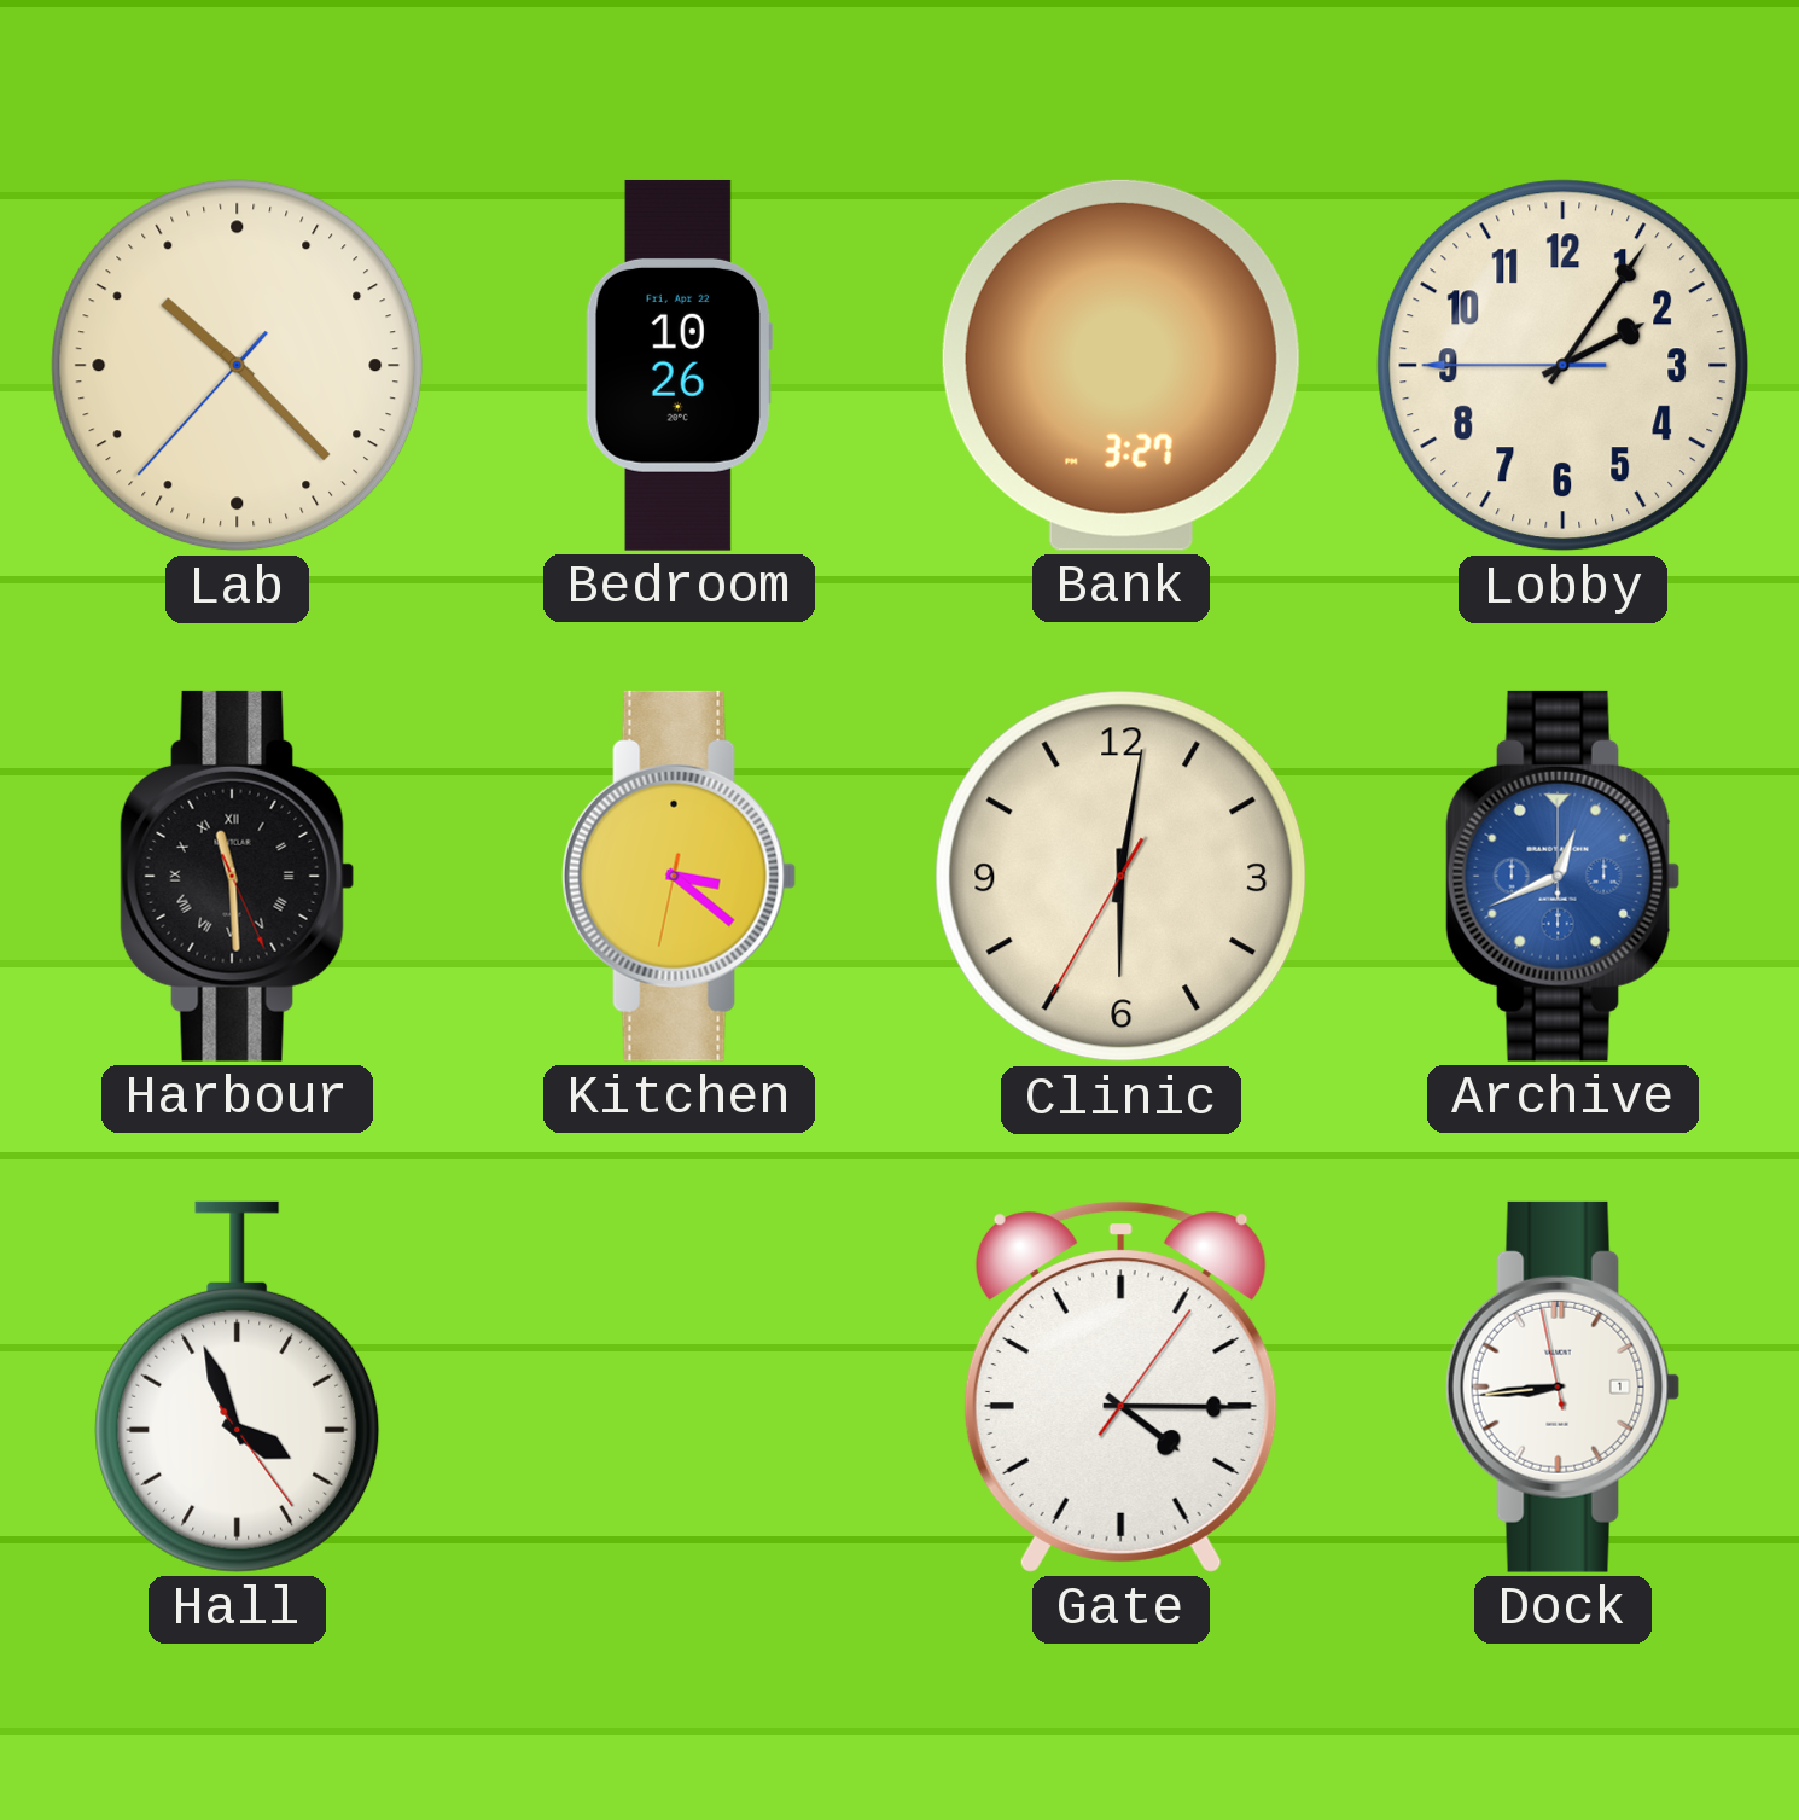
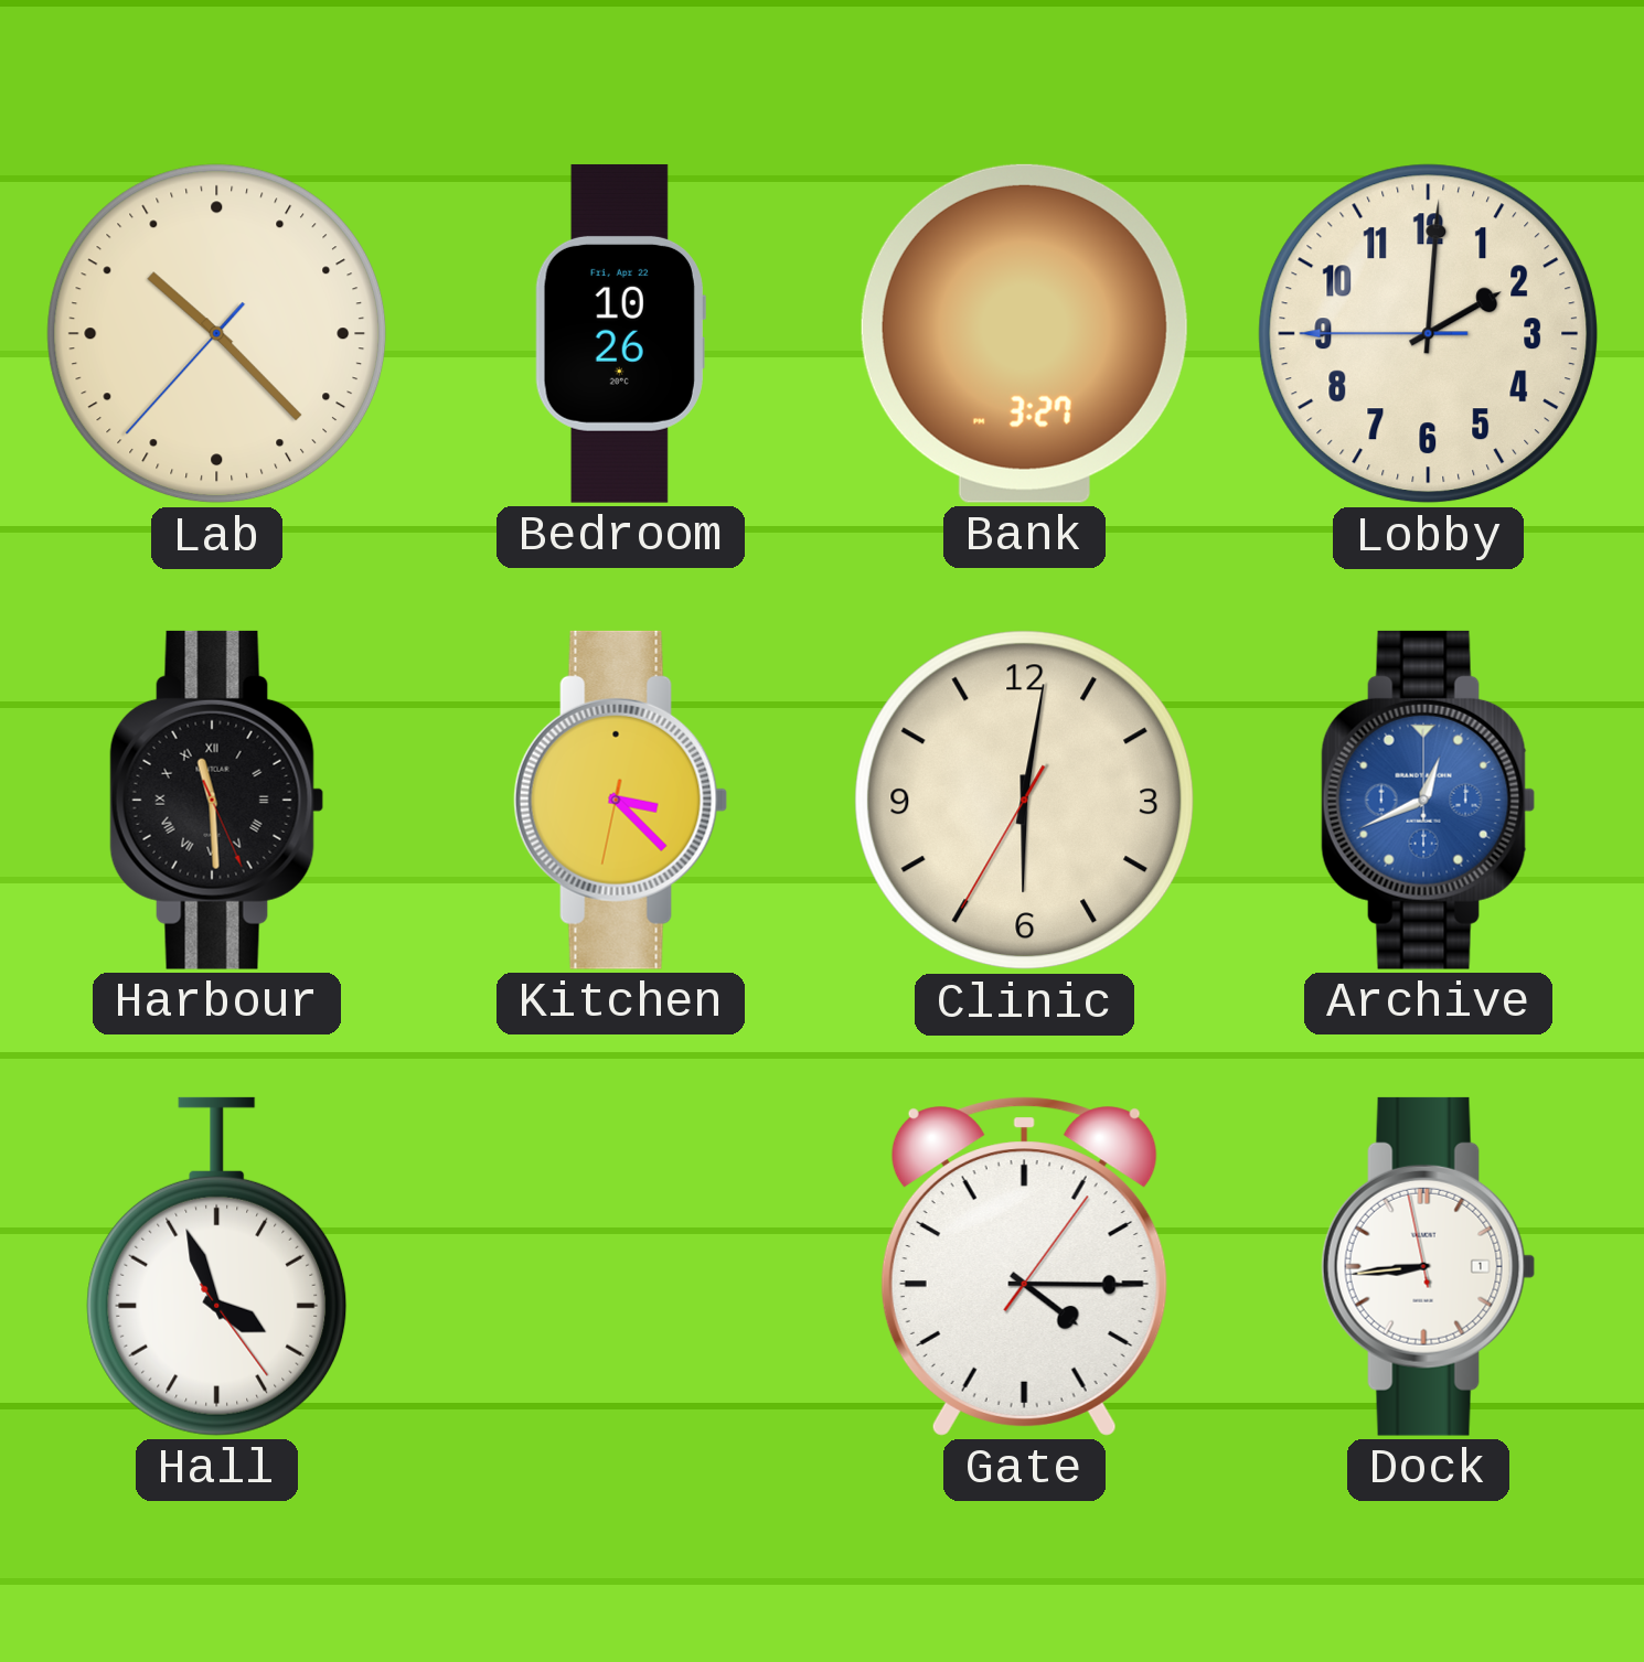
Lobby: 2:05 -> 2:00
Kitchen: 3:21 -> 3:22
